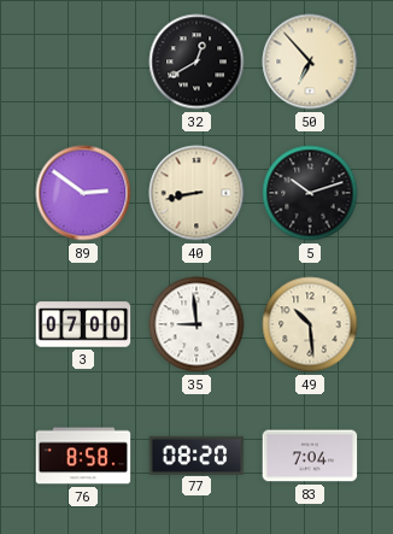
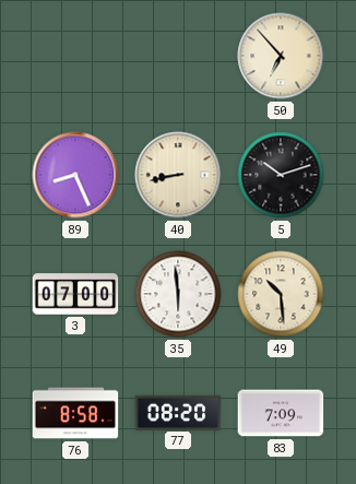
32: 12:40 -> none
89: 2:51 -> 8:26
35: 8:59 -> 5:59
83: 7:04 -> 7:09
